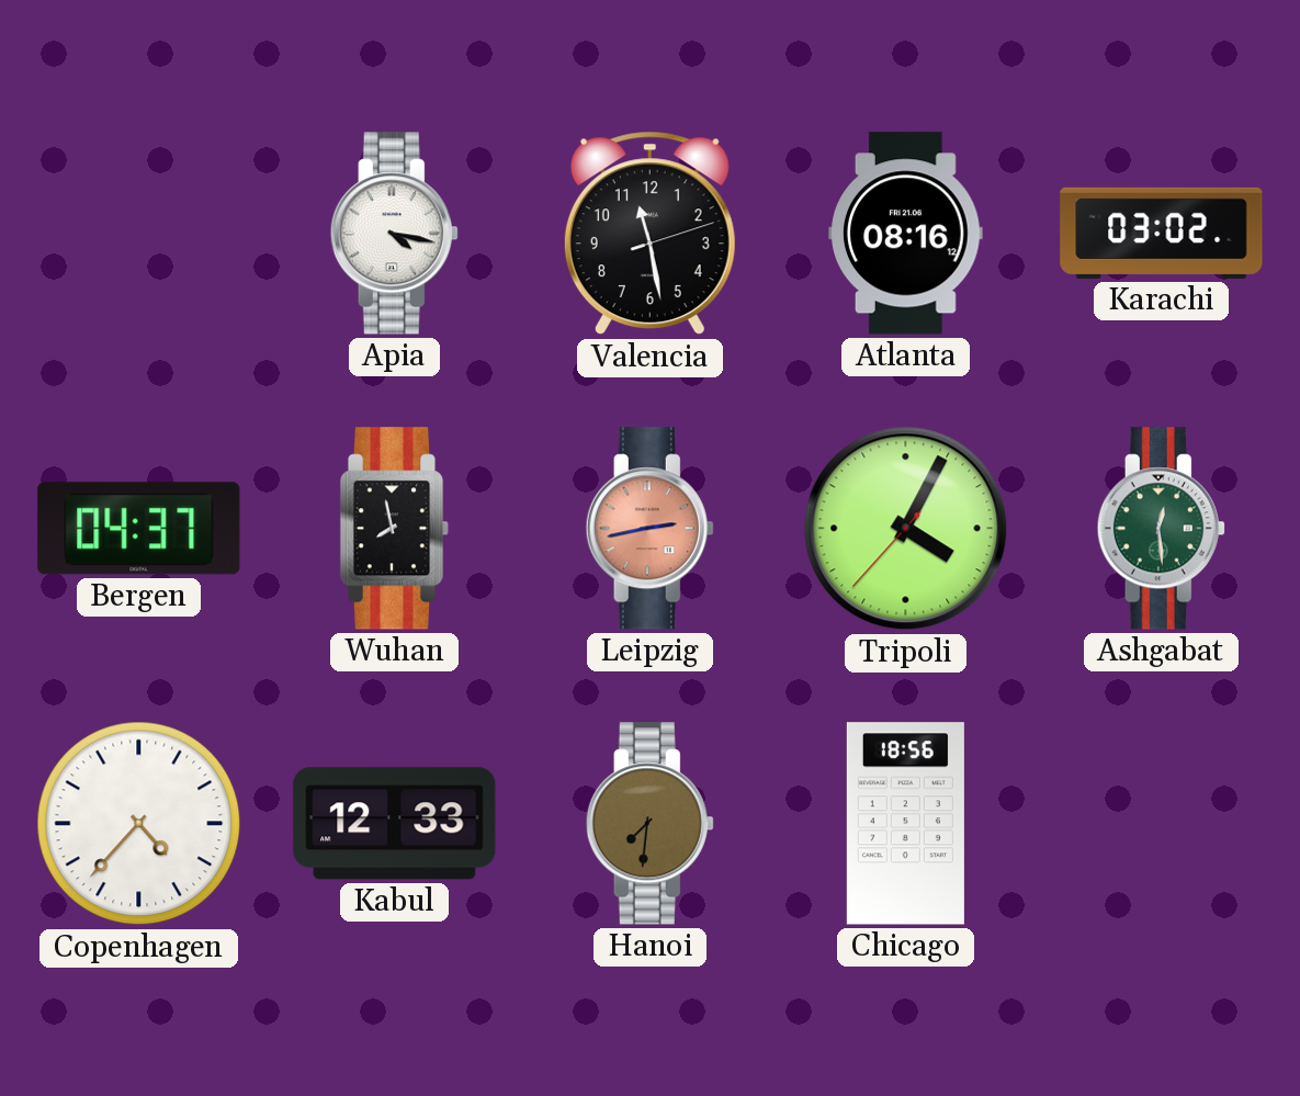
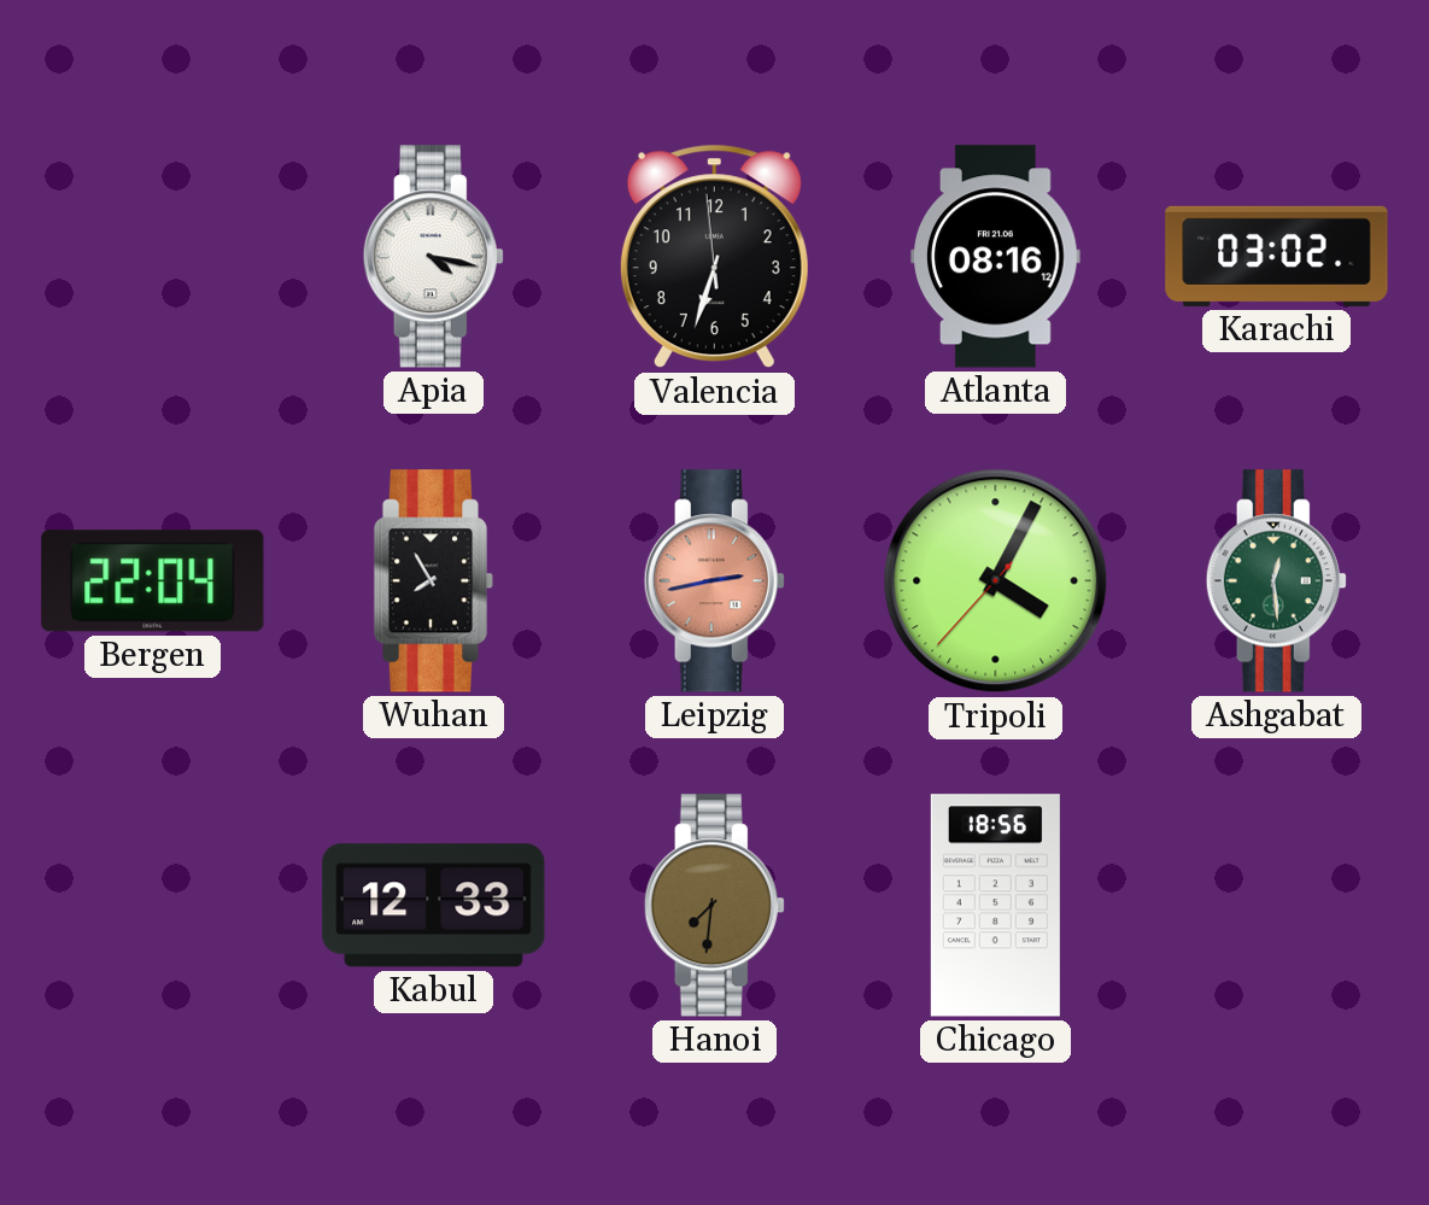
Valencia: 11:28 -> 6:32
Bergen: 04:37 -> 22:04
Wuhan: 7:58 -> 7:55
Copenhagen: 4:37 -> none
